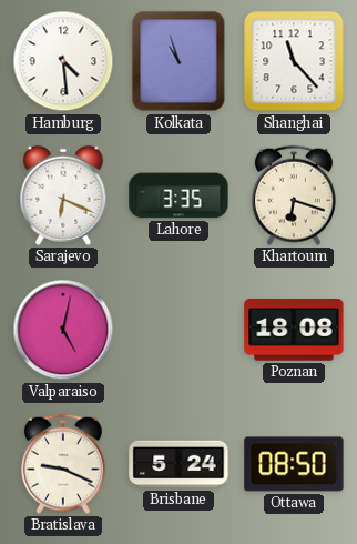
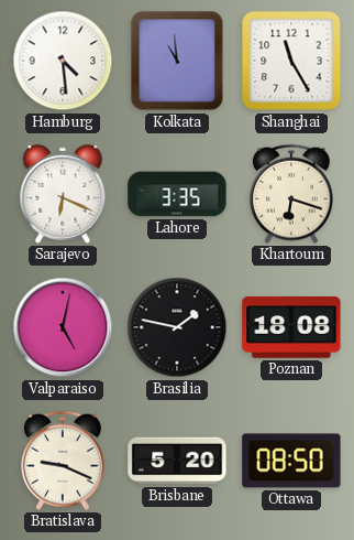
Kolkata: 10:57 -> 10:59
Shanghai: 11:23 -> 11:25
Brasilia: none -> 1:47
Brisbane: 5:24 -> 5:20
